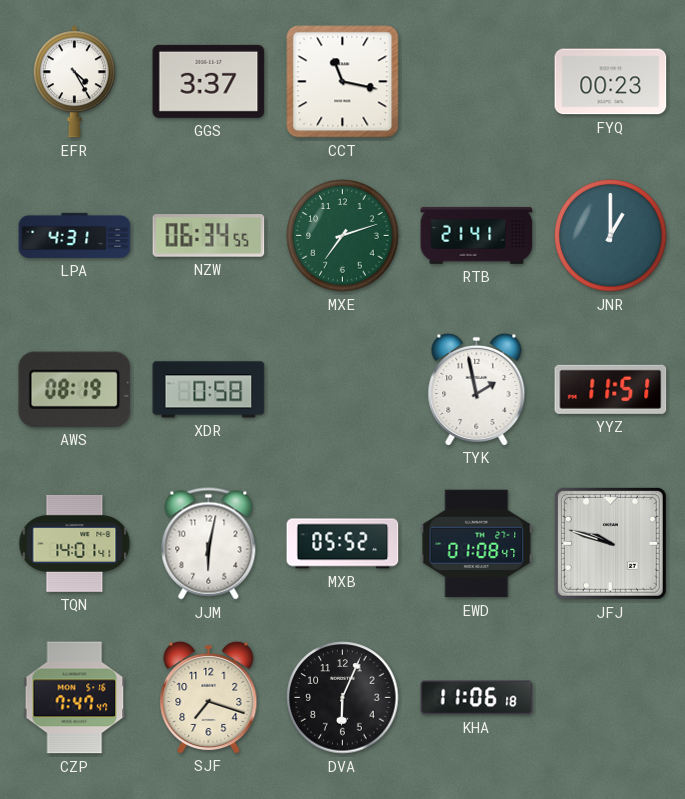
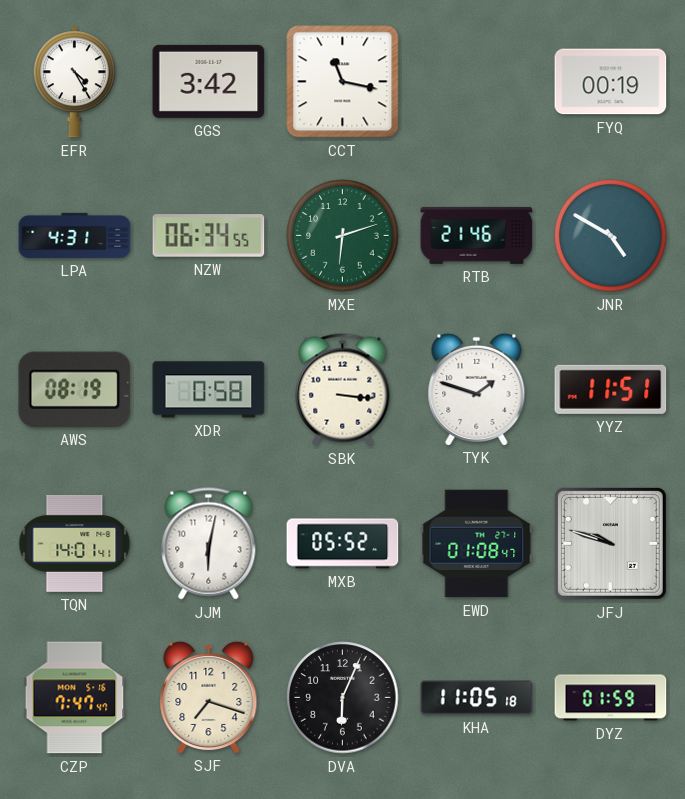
GGS: 3:37 -> 3:42
FYQ: 00:23 -> 00:19
MXE: 7:12 -> 6:12
RTB: 21:41 -> 21:46
JNR: 1:00 -> 4:50
SBK: none -> 3:16
TYK: 1:58 -> 1:48
KHA: 11:06 -> 11:05
DYZ: none -> 01:59
